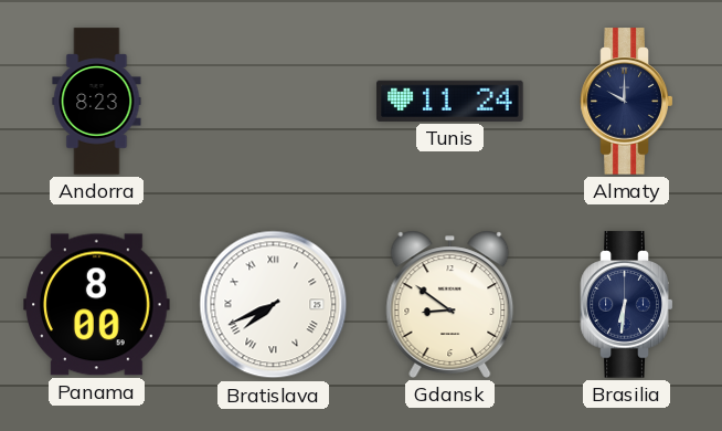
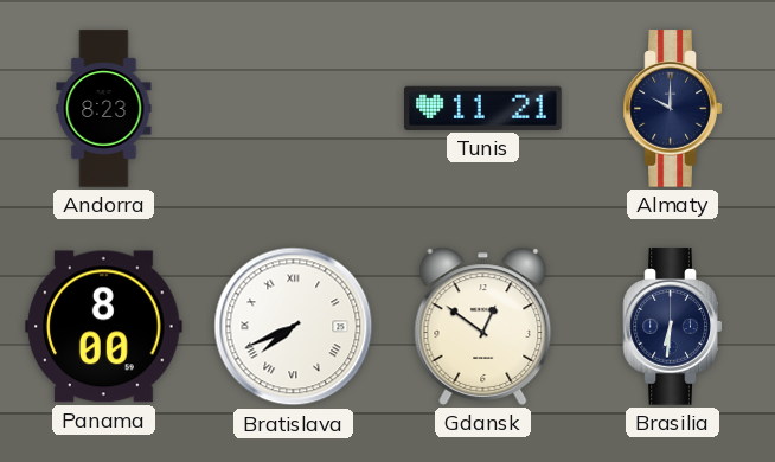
Tunis: 11:24 -> 11:21
Gdansk: 8:51 -> 12:51
